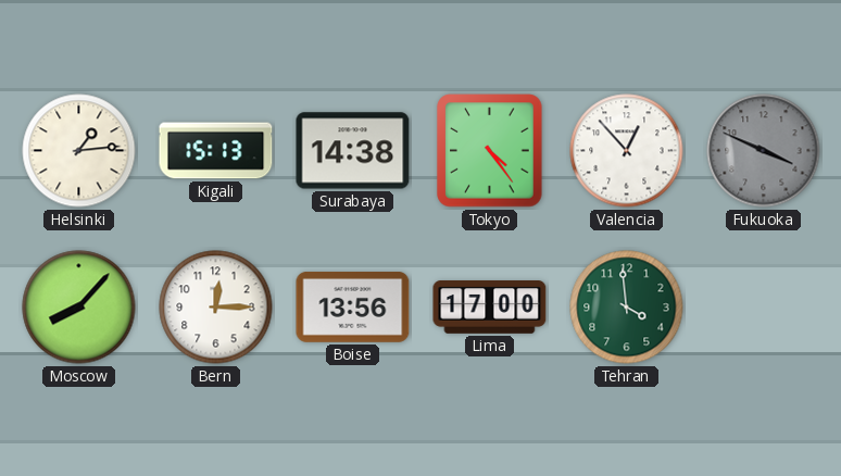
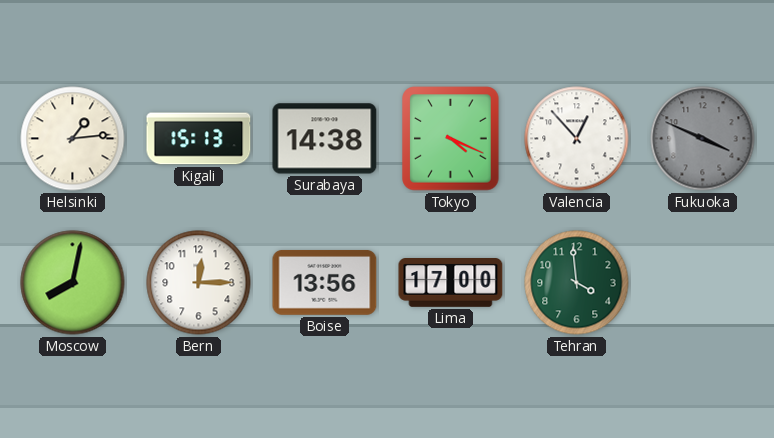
Tokyo: 4:24 -> 4:19
Moscow: 8:07 -> 8:02
